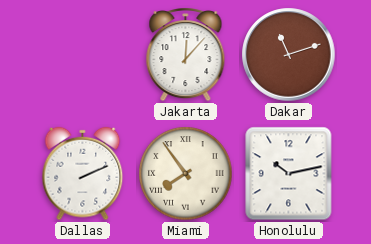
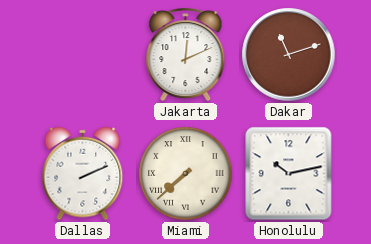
Jakarta: 12:07 -> 12:11
Miami: 7:54 -> 7:38
